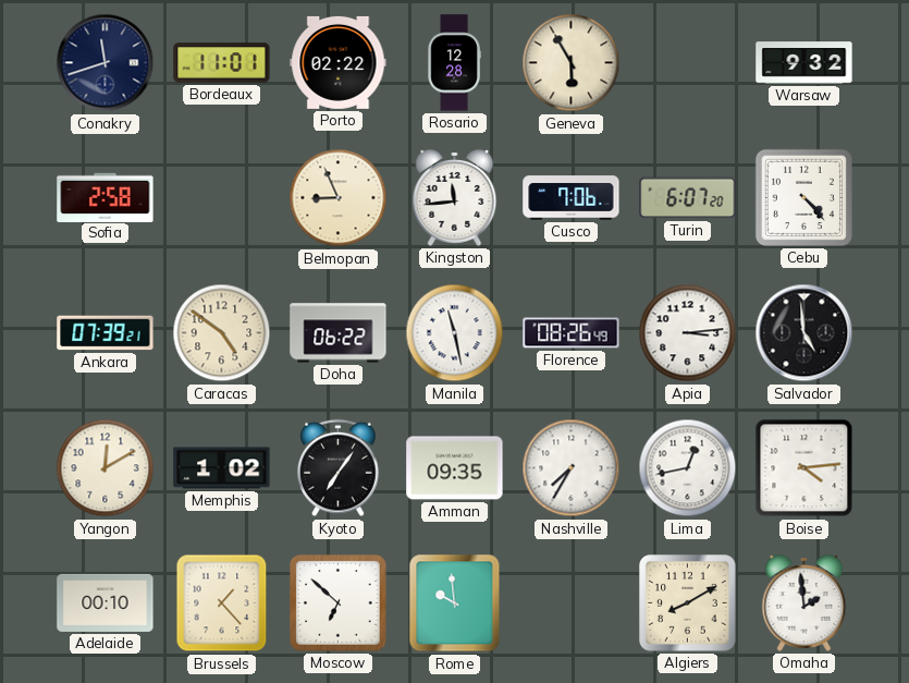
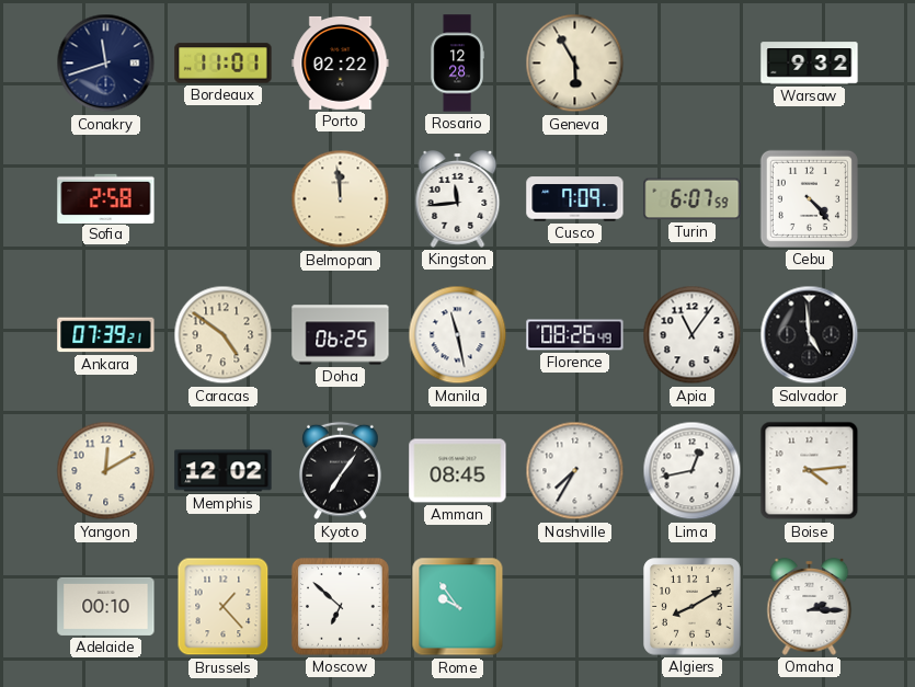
Belmopan: 8:56 -> 11:59
Cusco: 7:06 -> 7:09
Turin: 6:07:20 -> 6:07:59
Doha: 06:22 -> 06:25
Apia: 3:14 -> 11:06
Memphis: 1:02 -> 12:02
Amman: 09:35 -> 08:45
Rome: 9:59 -> 9:54
Omaha: 1:59 -> 2:15
